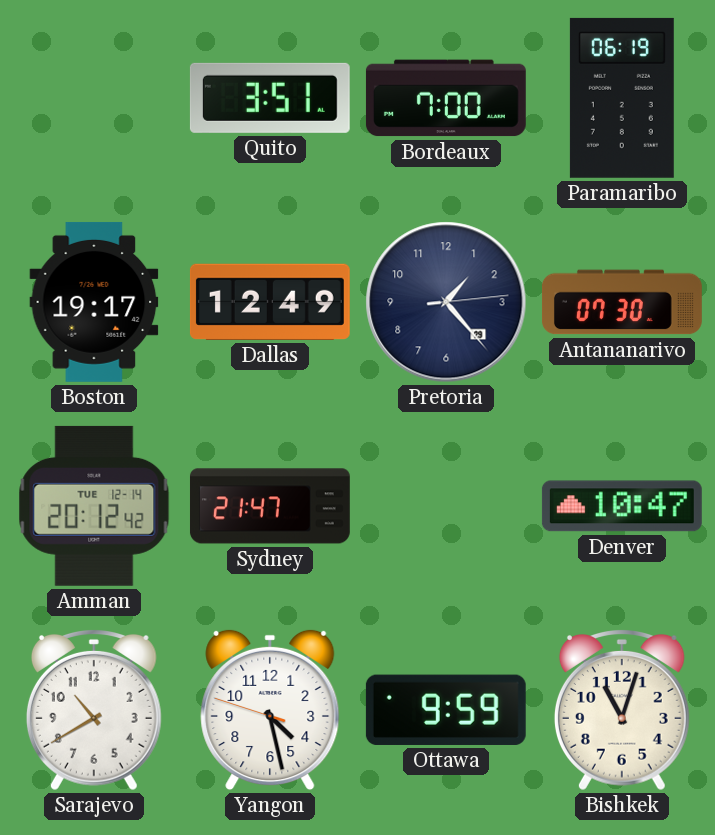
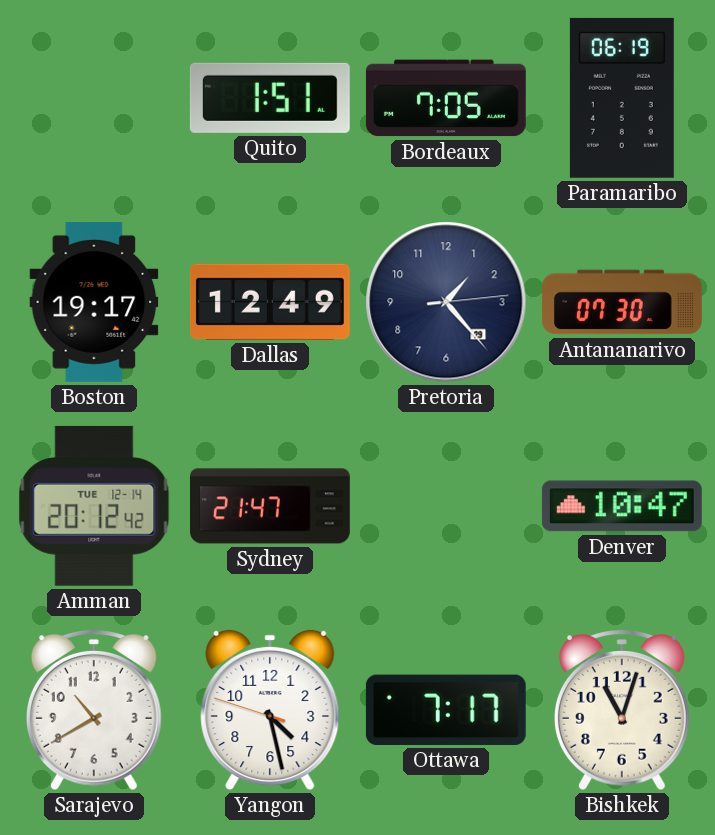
Quito: 3:51 -> 1:51
Bordeaux: 7:00 -> 7:05
Ottawa: 9:59 -> 7:17
